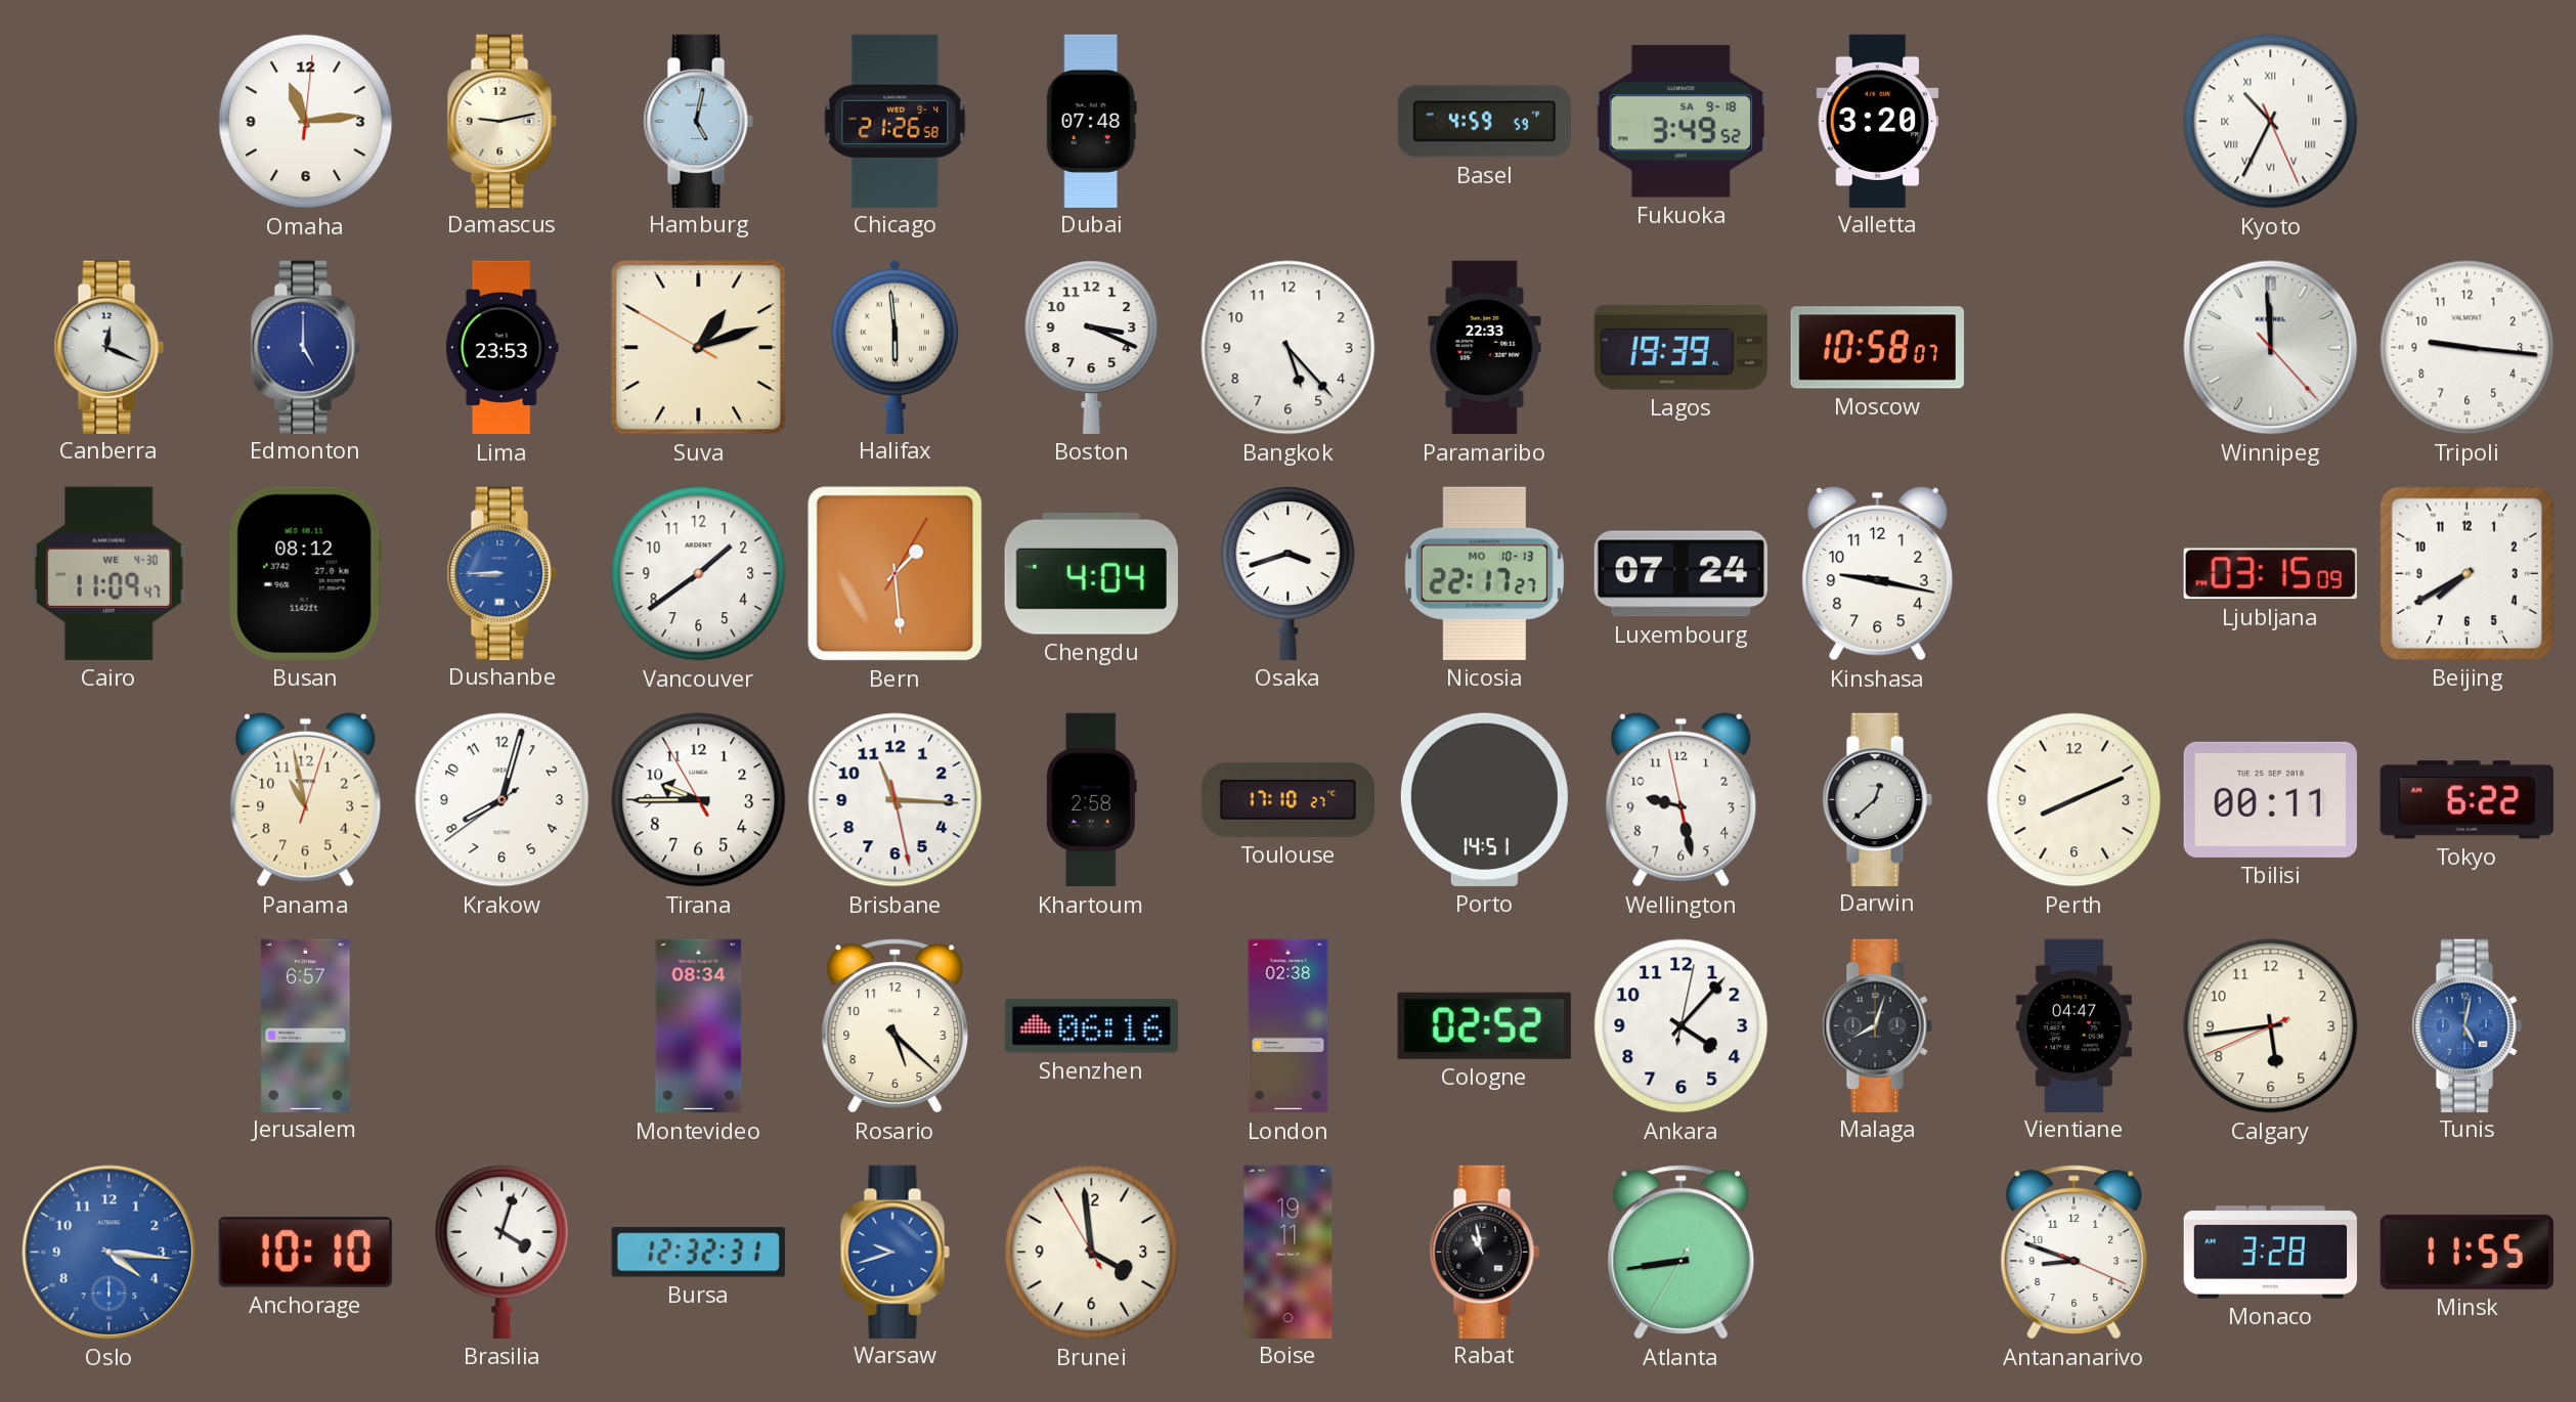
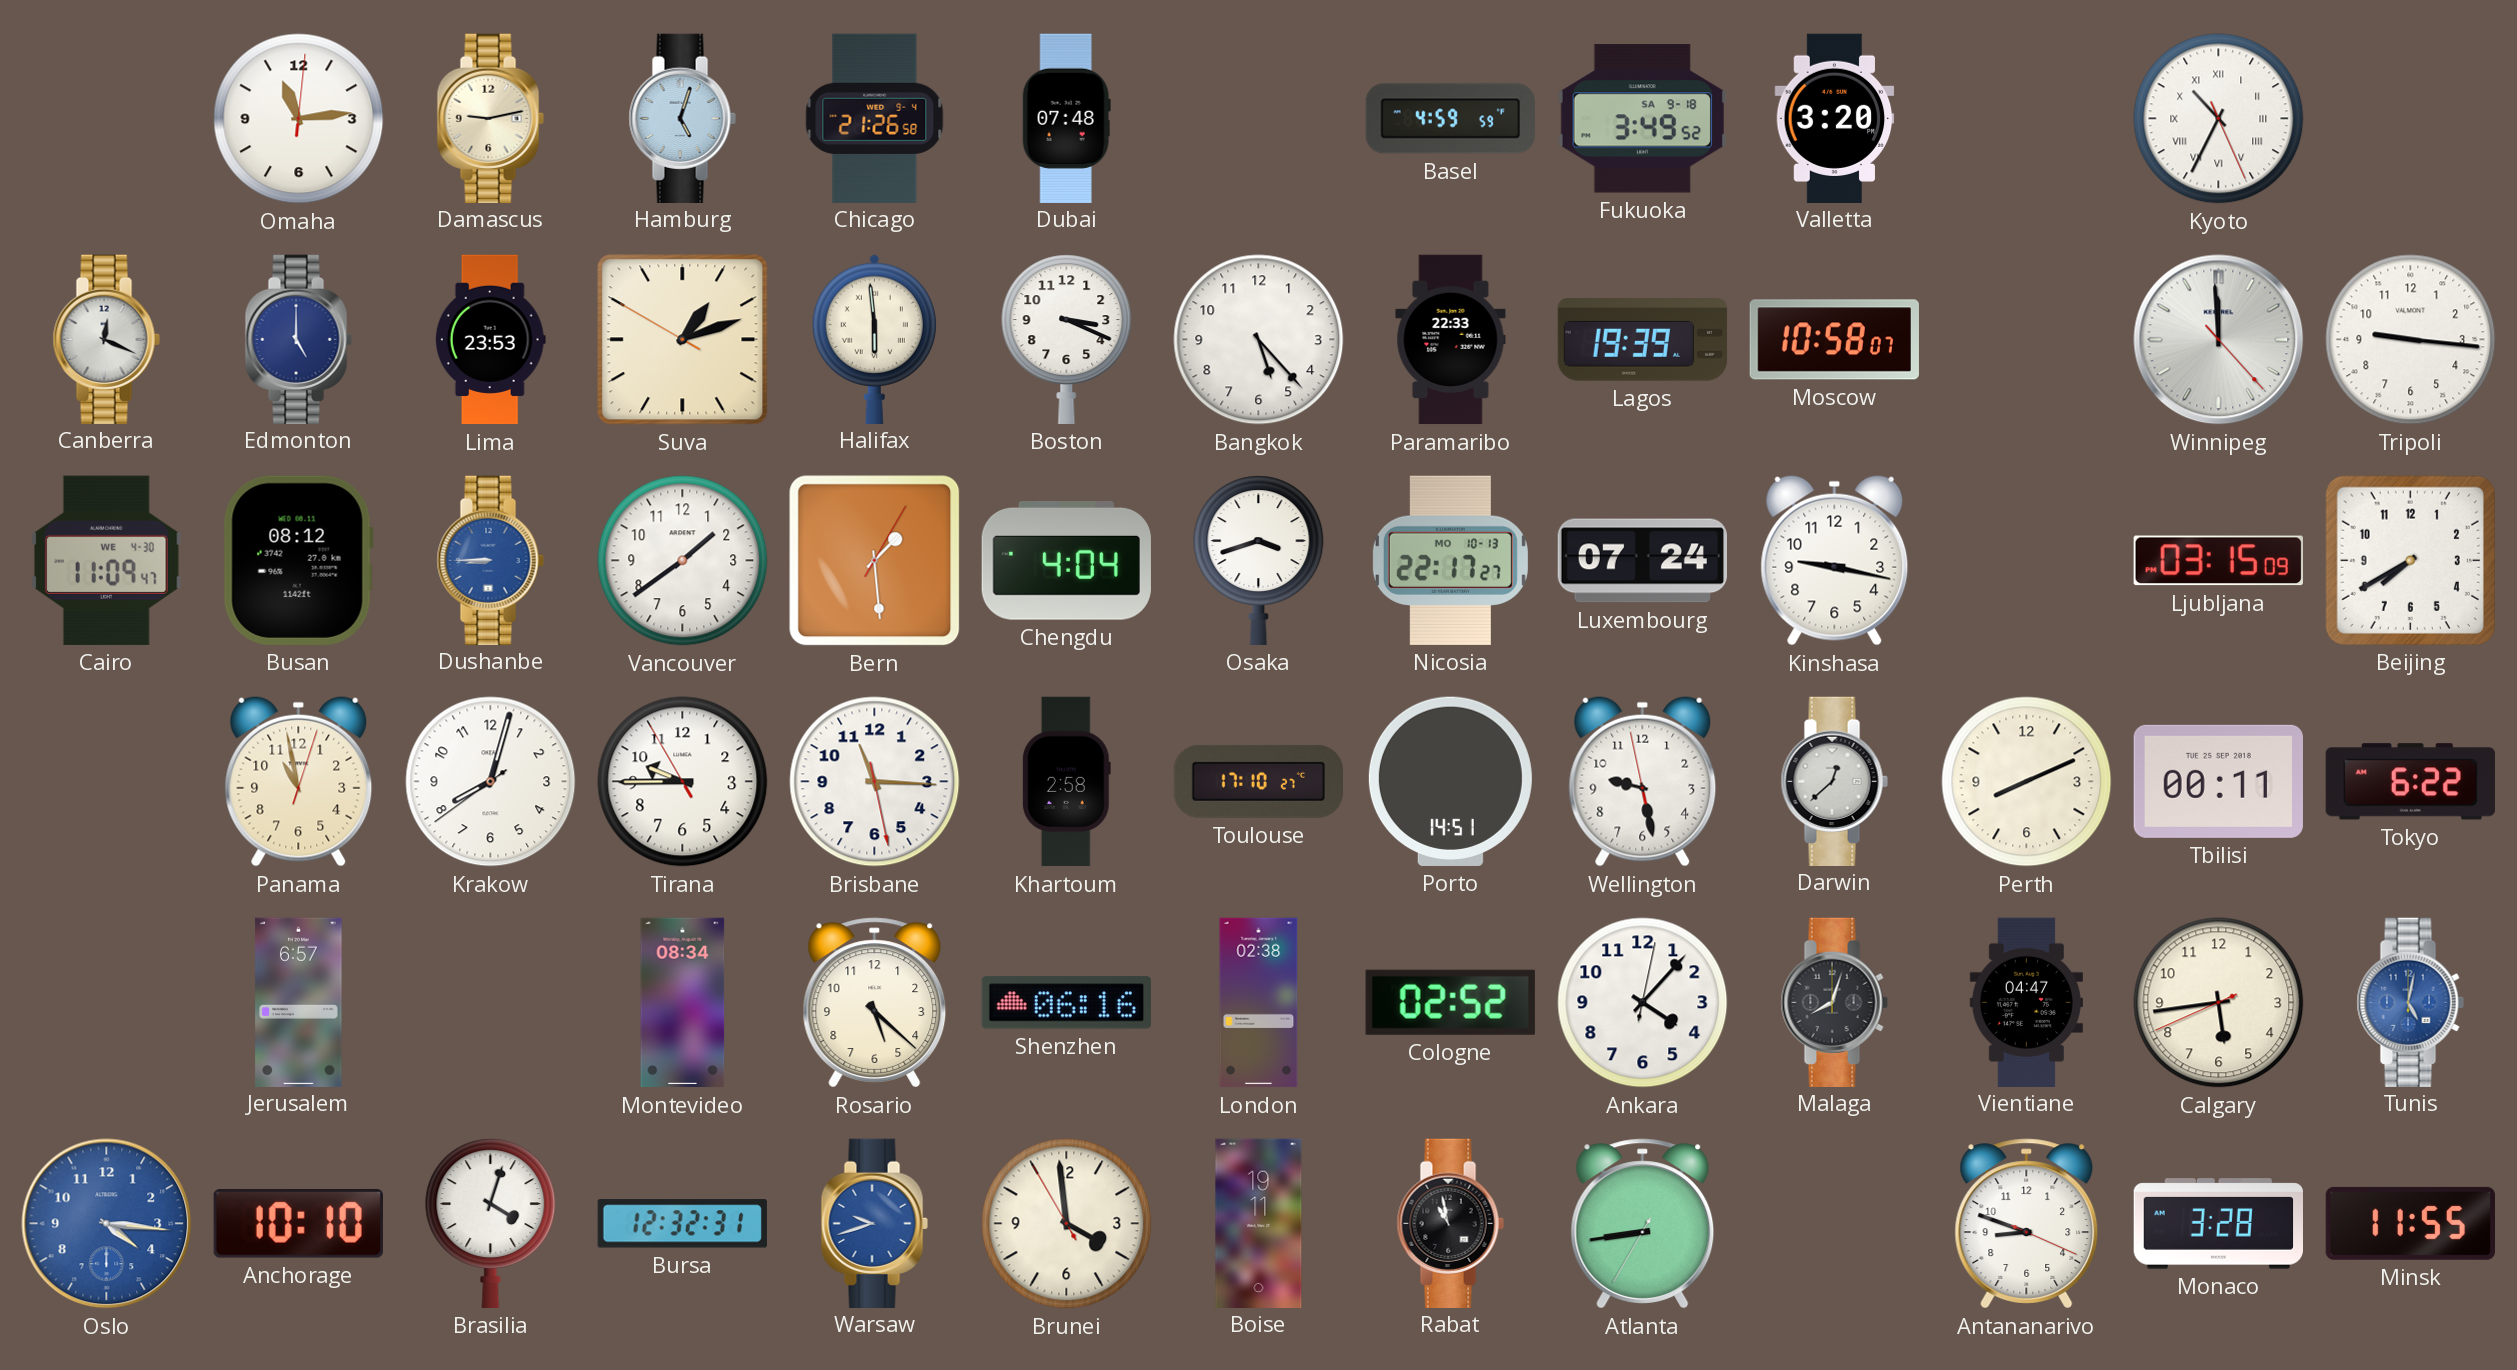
Hamburg: 5:02 -> 5:03
